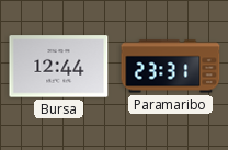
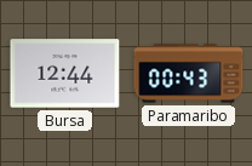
Paramaribo: 23:31 -> 00:43
